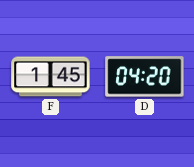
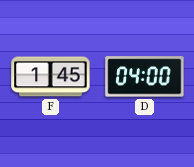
D: 04:20 -> 04:00
